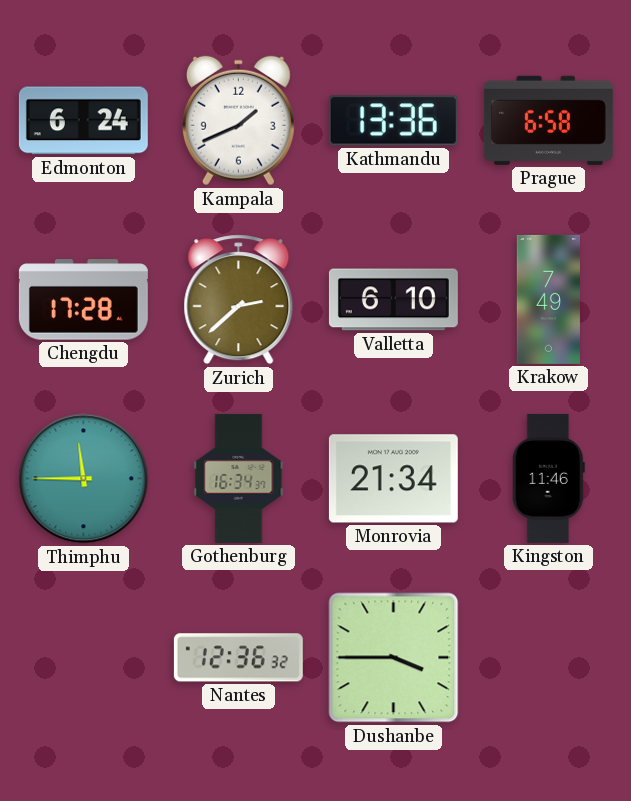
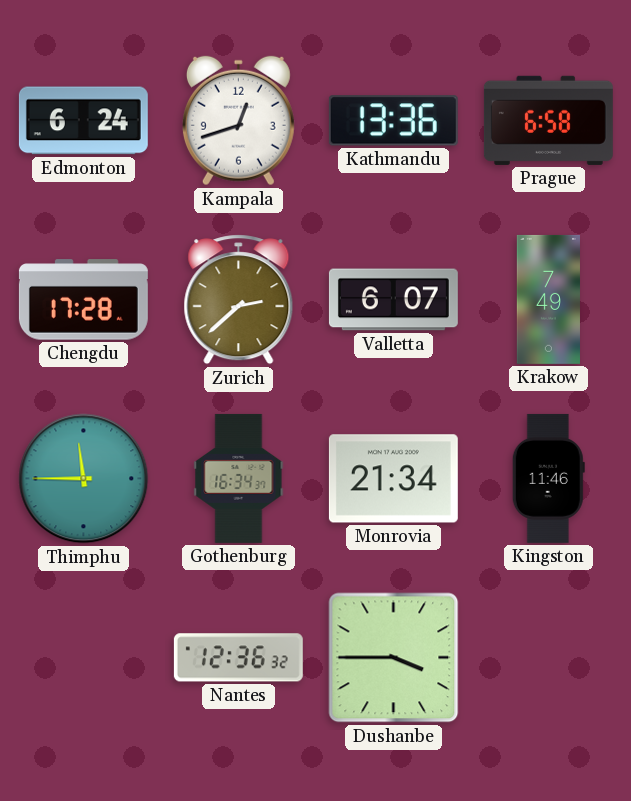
Kampala: 1:41 -> 12:42
Valletta: 6:10 -> 6:07
